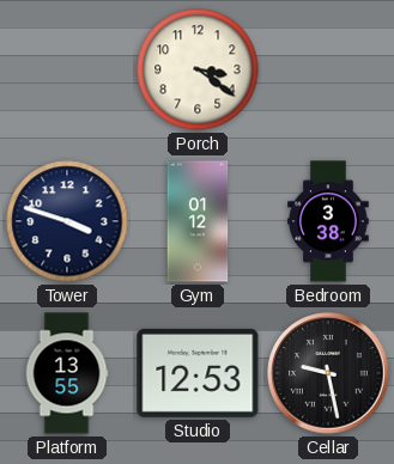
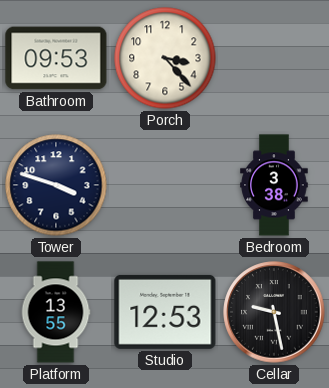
Bathroom: none -> 09:53
Porch: 3:21 -> 3:23
Gym: 01:12 -> none
